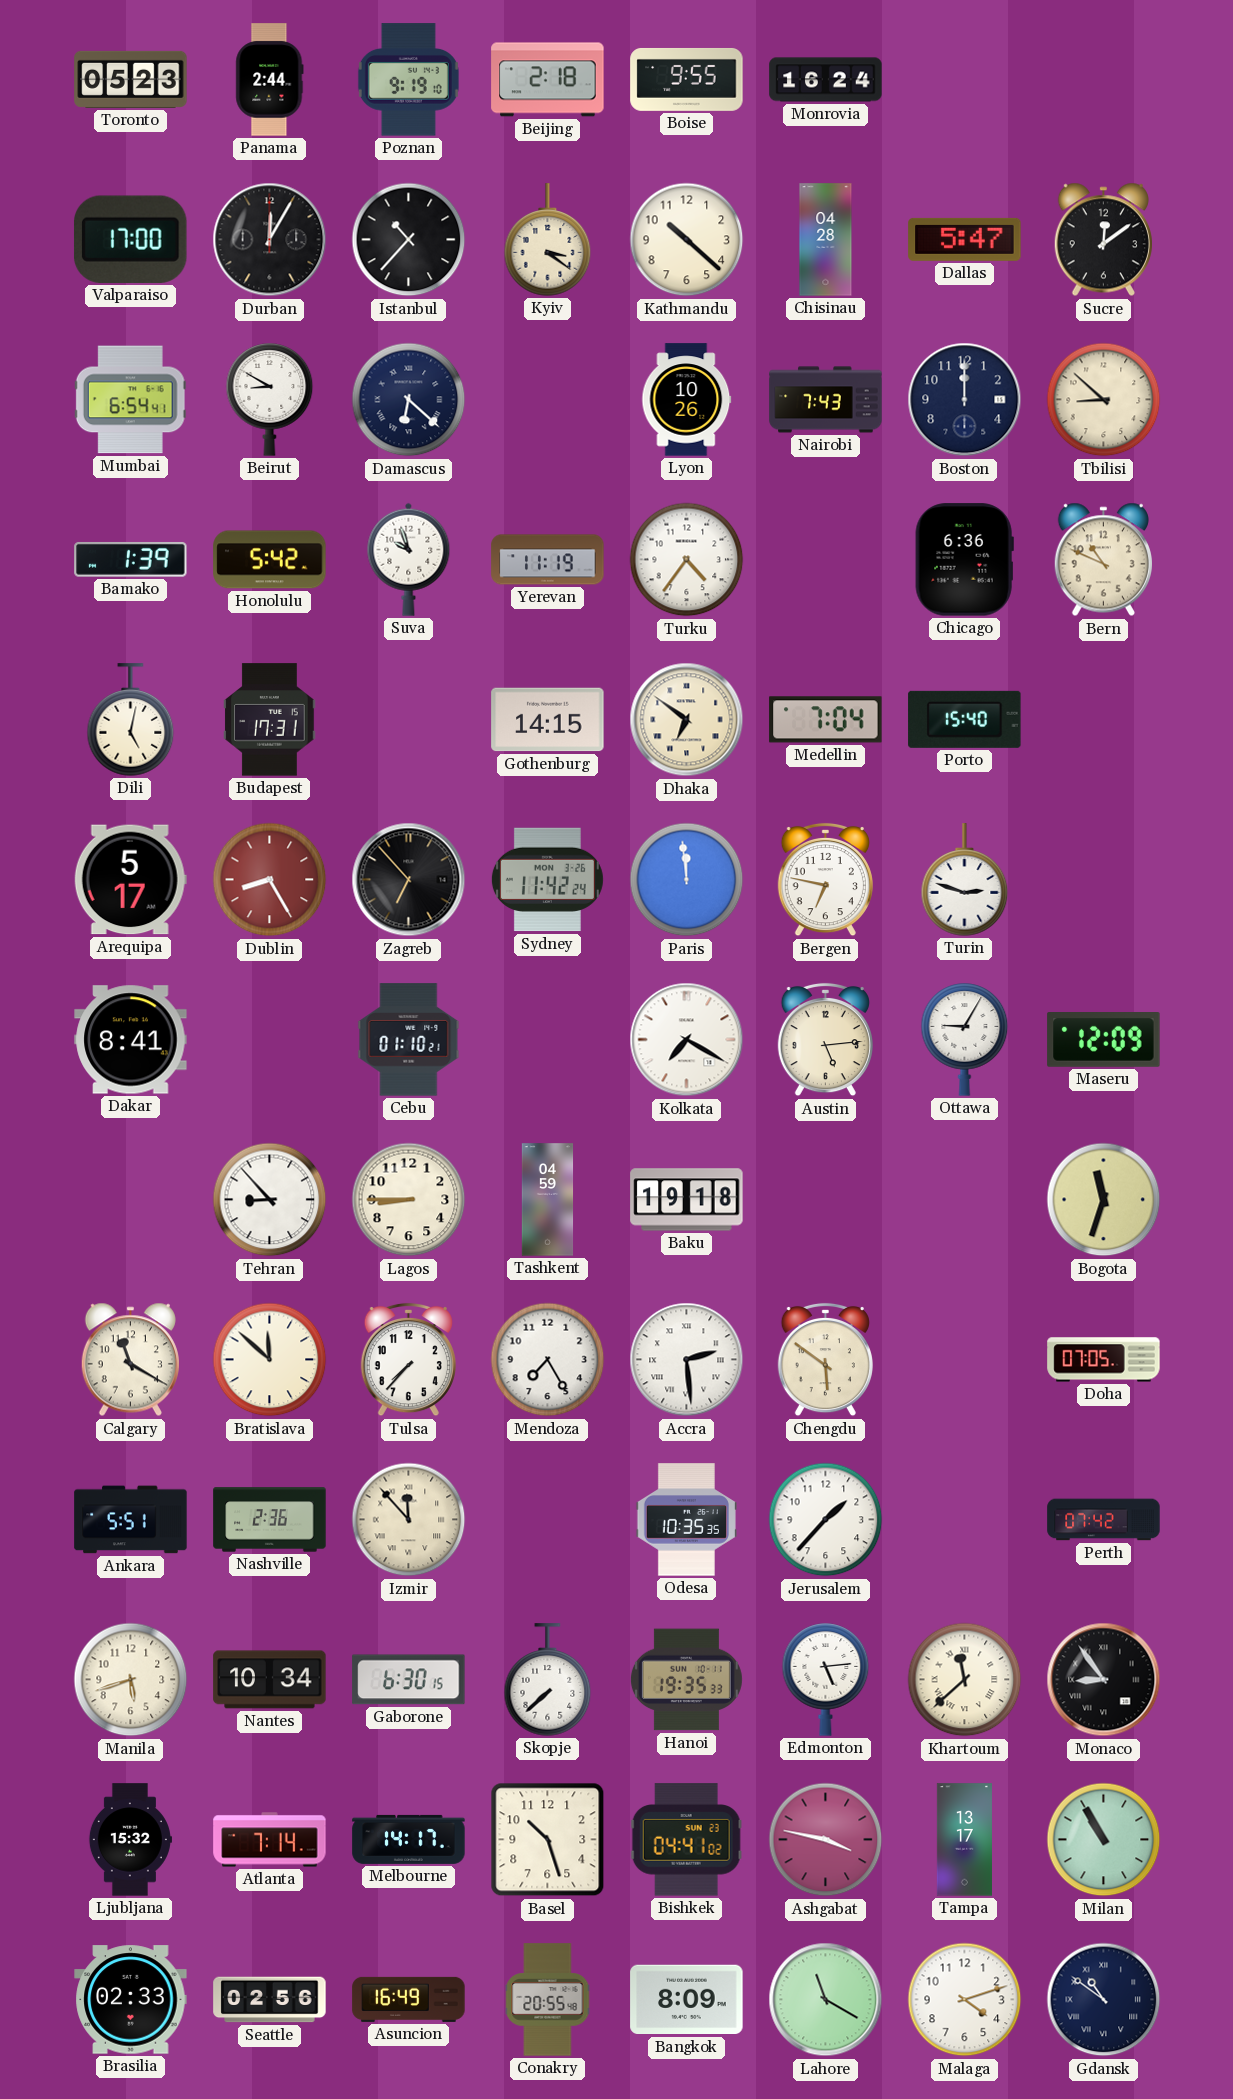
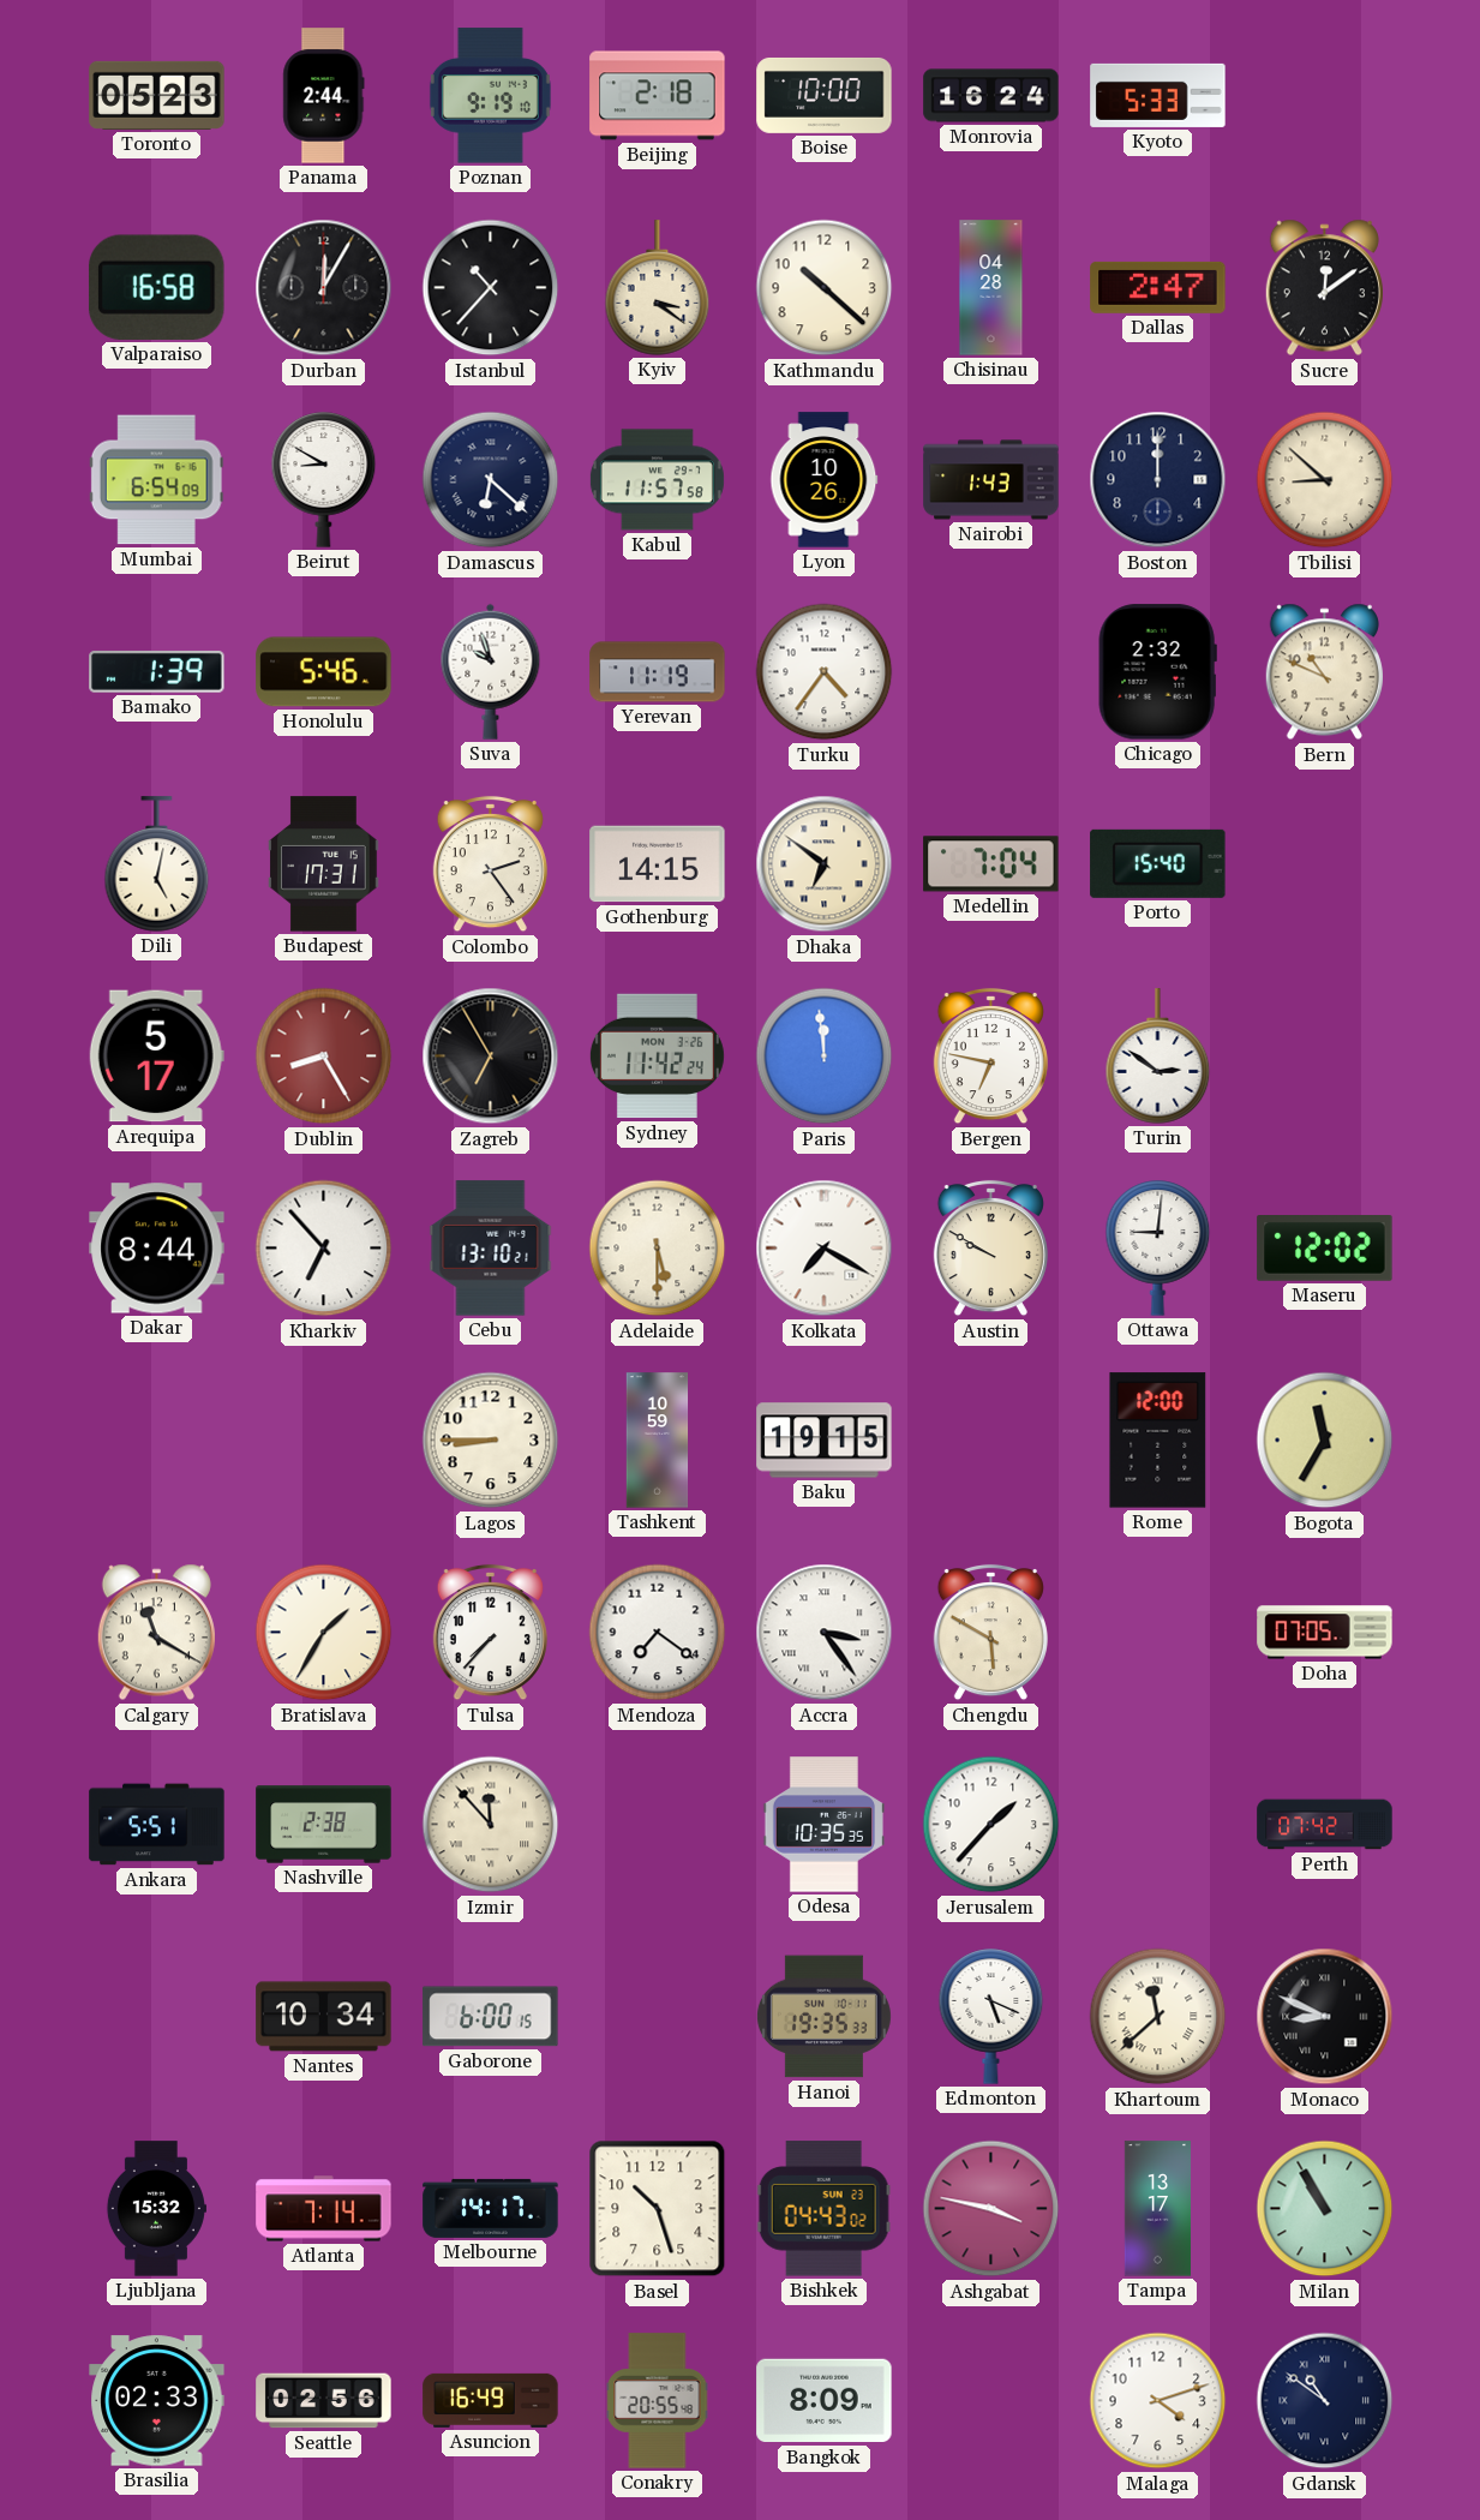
Boise: 9:55 -> 10:00
Kyoto: none -> 5:33
Valparaiso: 17:00 -> 16:58
Dallas: 5:47 -> 2:47
Mumbai: 6:54:41 -> 6:54:09
Kabul: none -> 11:57
Nairobi: 7:43 -> 1:43
Honolulu: 5:42 -> 5:46
Chicago: 6:36 -> 2:32
Colombo: none -> 2:24
Zagreb: 6:53 -> 6:55
Turin: 2:48 -> 2:51
Dakar: 8:41 -> 8:44
Kharkiv: none -> 6:53
Cebu: 01:10 -> 13:10
Adelaide: none -> 5:30
Austin: 5:14 -> 9:50
Ottawa: 9:05 -> 9:01
Maseru: 12:09 -> 12:02
Tehran: 8:53 -> none
Tashkent: 04:59 -> 10:59
Baku: 19:18 -> 19:15
Rome: none -> 12:00
Bogota: 11:33 -> 11:35
Bratislava: 11:52 -> 1:35
Mendoza: 7:25 -> 7:21
Accra: 2:29 -> 3:24
Chengdu: 5:51 -> 5:50
Nashville: 2:36 -> 2:38
Manila: 5:42 -> none
Gaborone: 6:30 -> 6:00
Skopje: 7:38 -> none
Edmonton: 5:14 -> 5:19
Monaco: 8:54 -> 8:49
Bishkek: 04:41 -> 04:43
Lahore: 11:20 -> none
